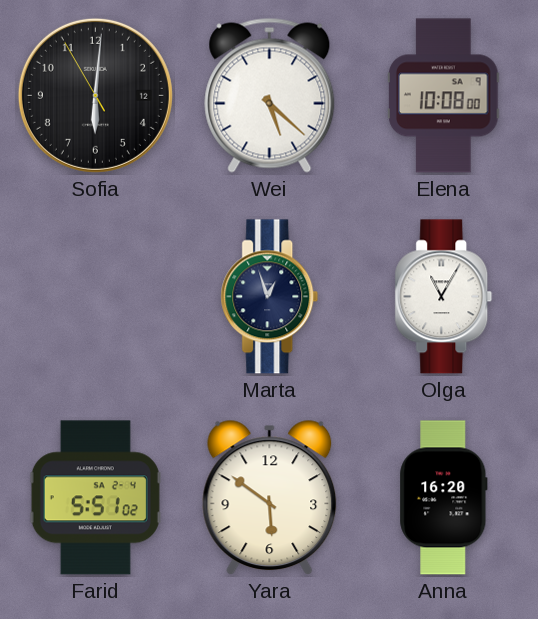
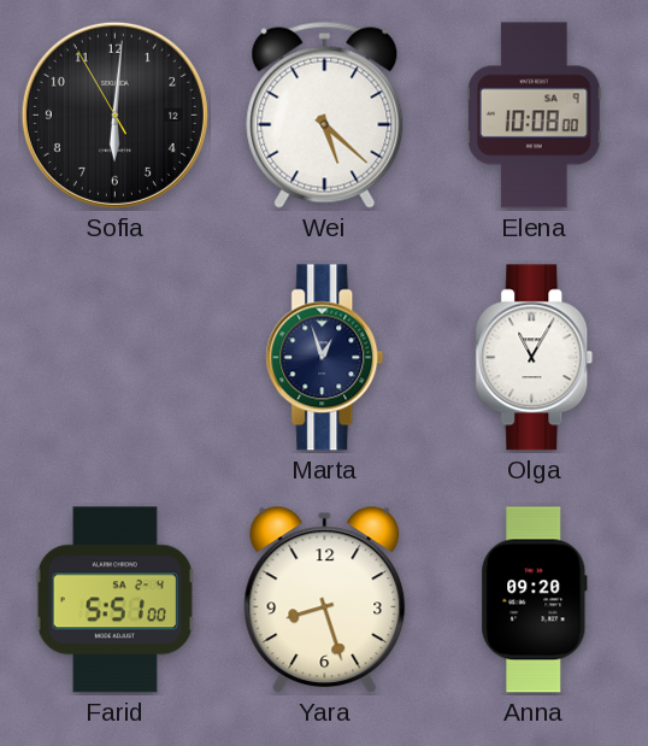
Farid: 5:51:02 -> 5:51:00
Yara: 5:51 -> 8:27
Anna: 16:20 -> 09:20
